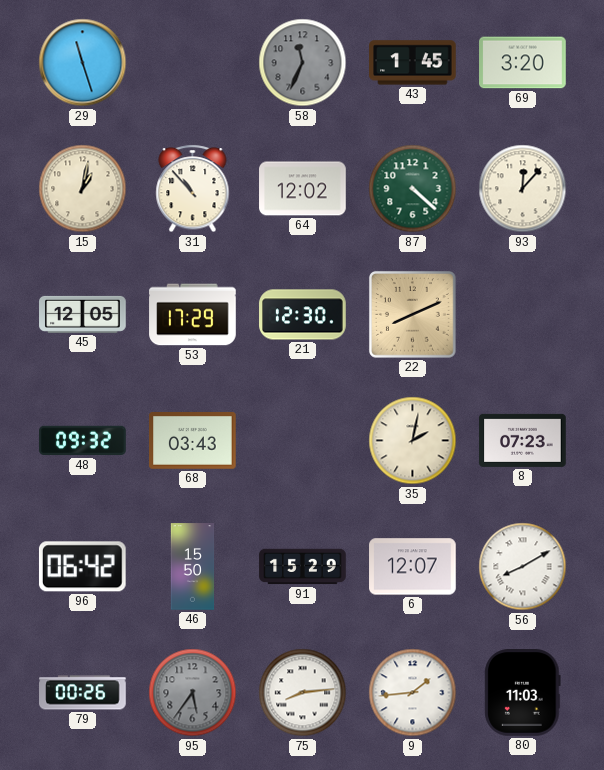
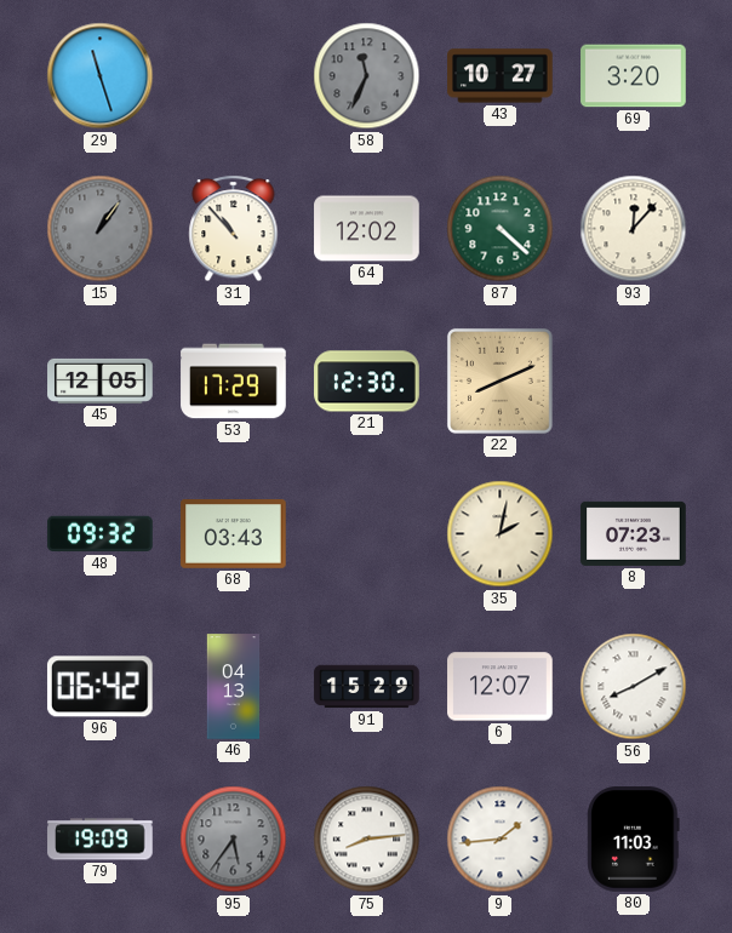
43: 1:45 -> 10:27
15: 1:02 -> 1:06
15 dial: cream -> grey
46: 15:50 -> 04:13
79: 00:26 -> 19:09
